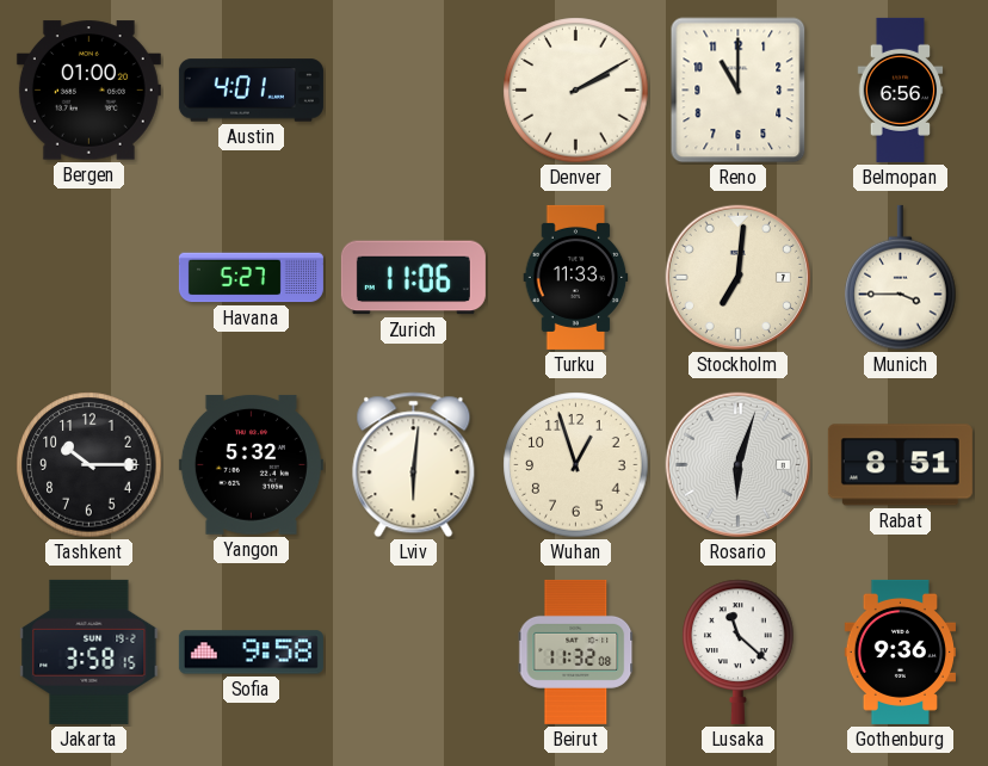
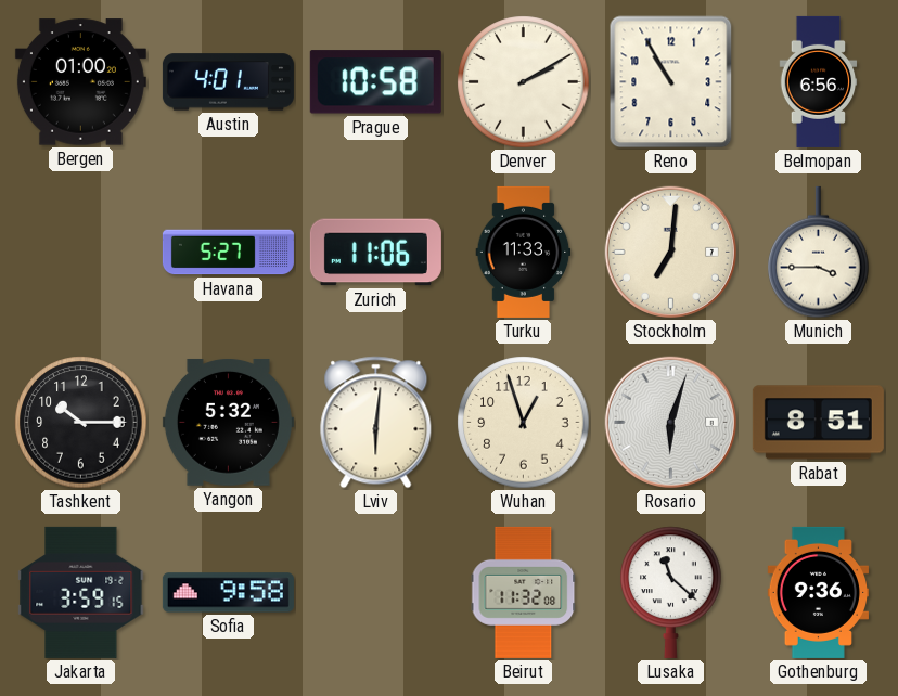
Prague: none -> 10:58
Reno: 11:00 -> 10:55
Jakarta: 3:58 -> 3:59
